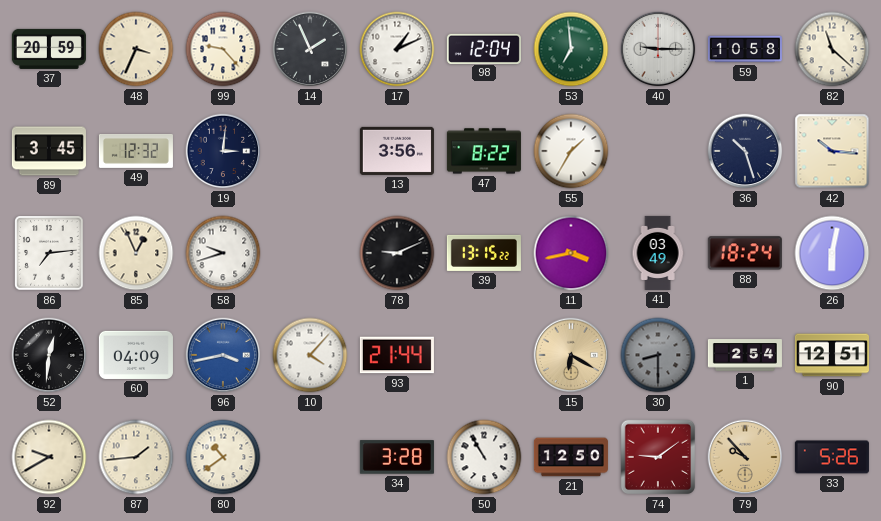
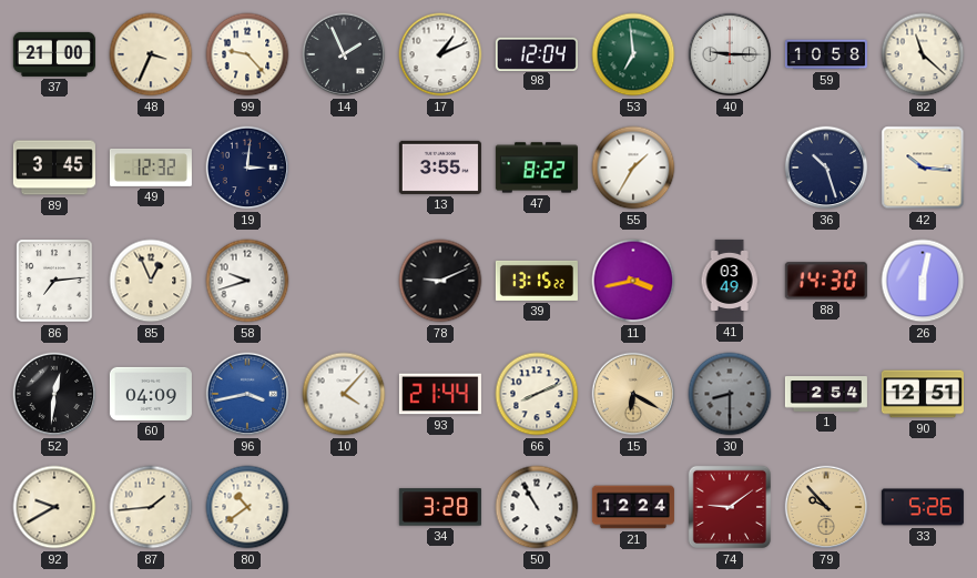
37: 20:59 -> 21:00
13: 3:56 -> 3:55
88: 18:24 -> 14:30
66: none -> 8:11
21: 12:50 -> 12:24
